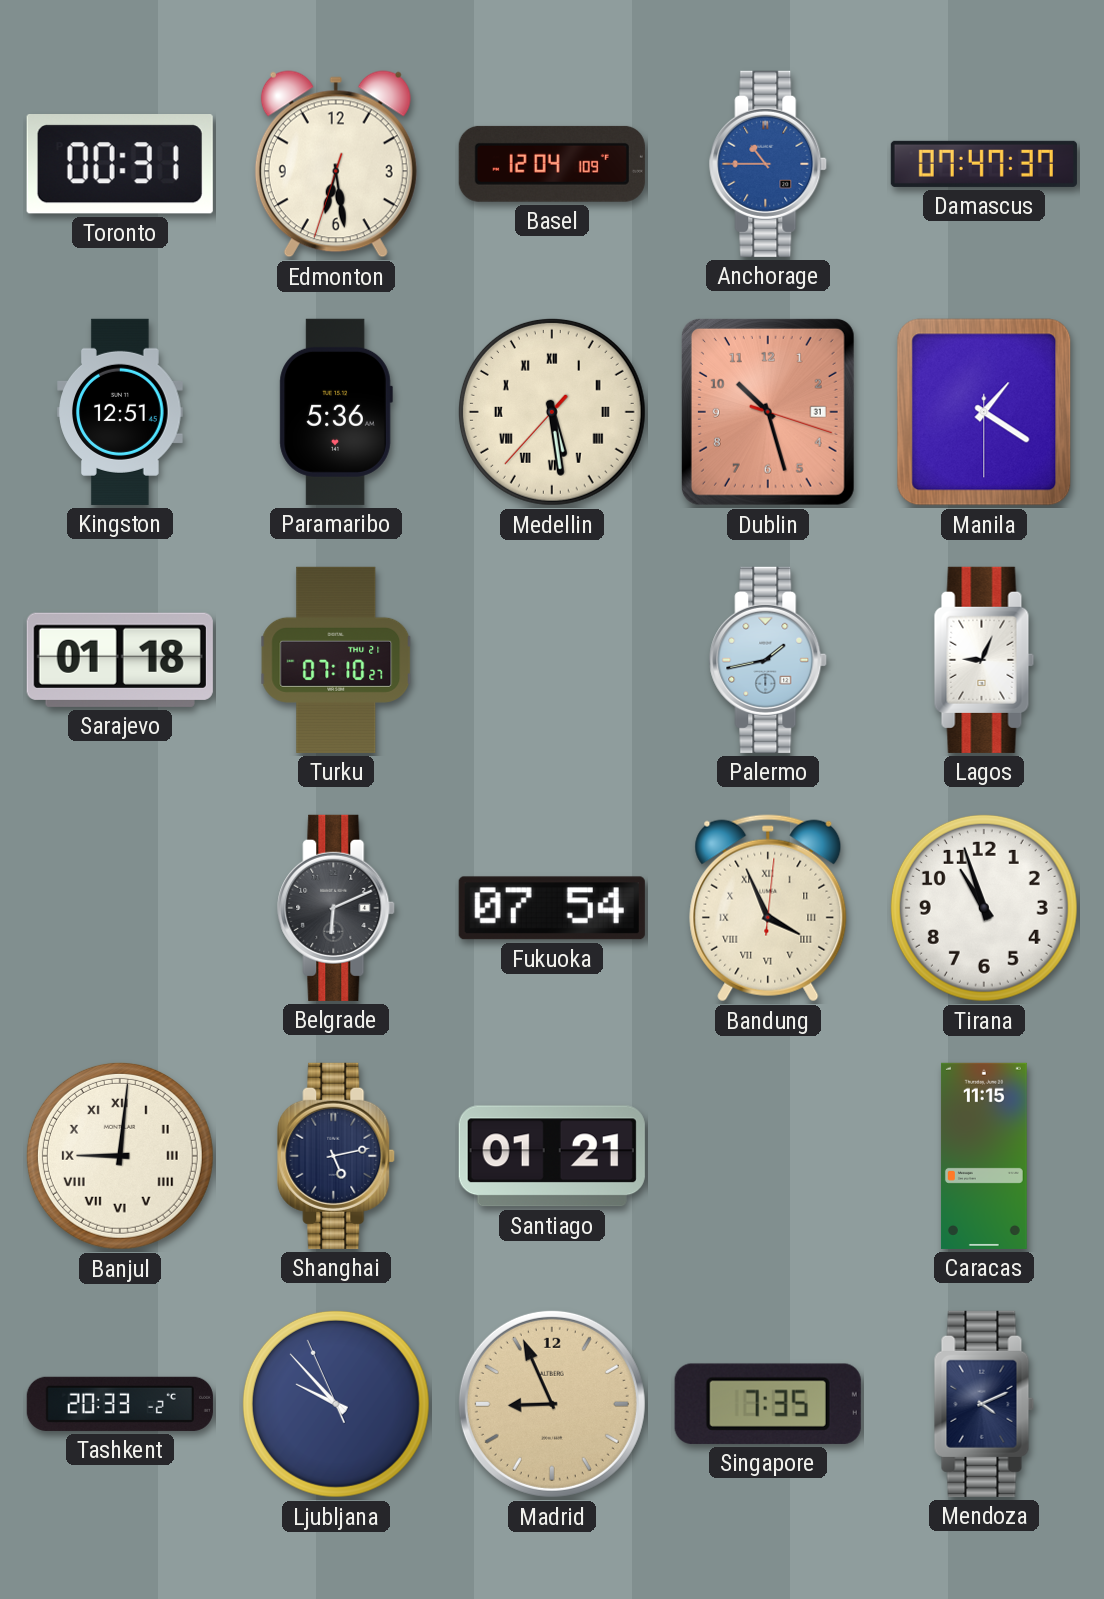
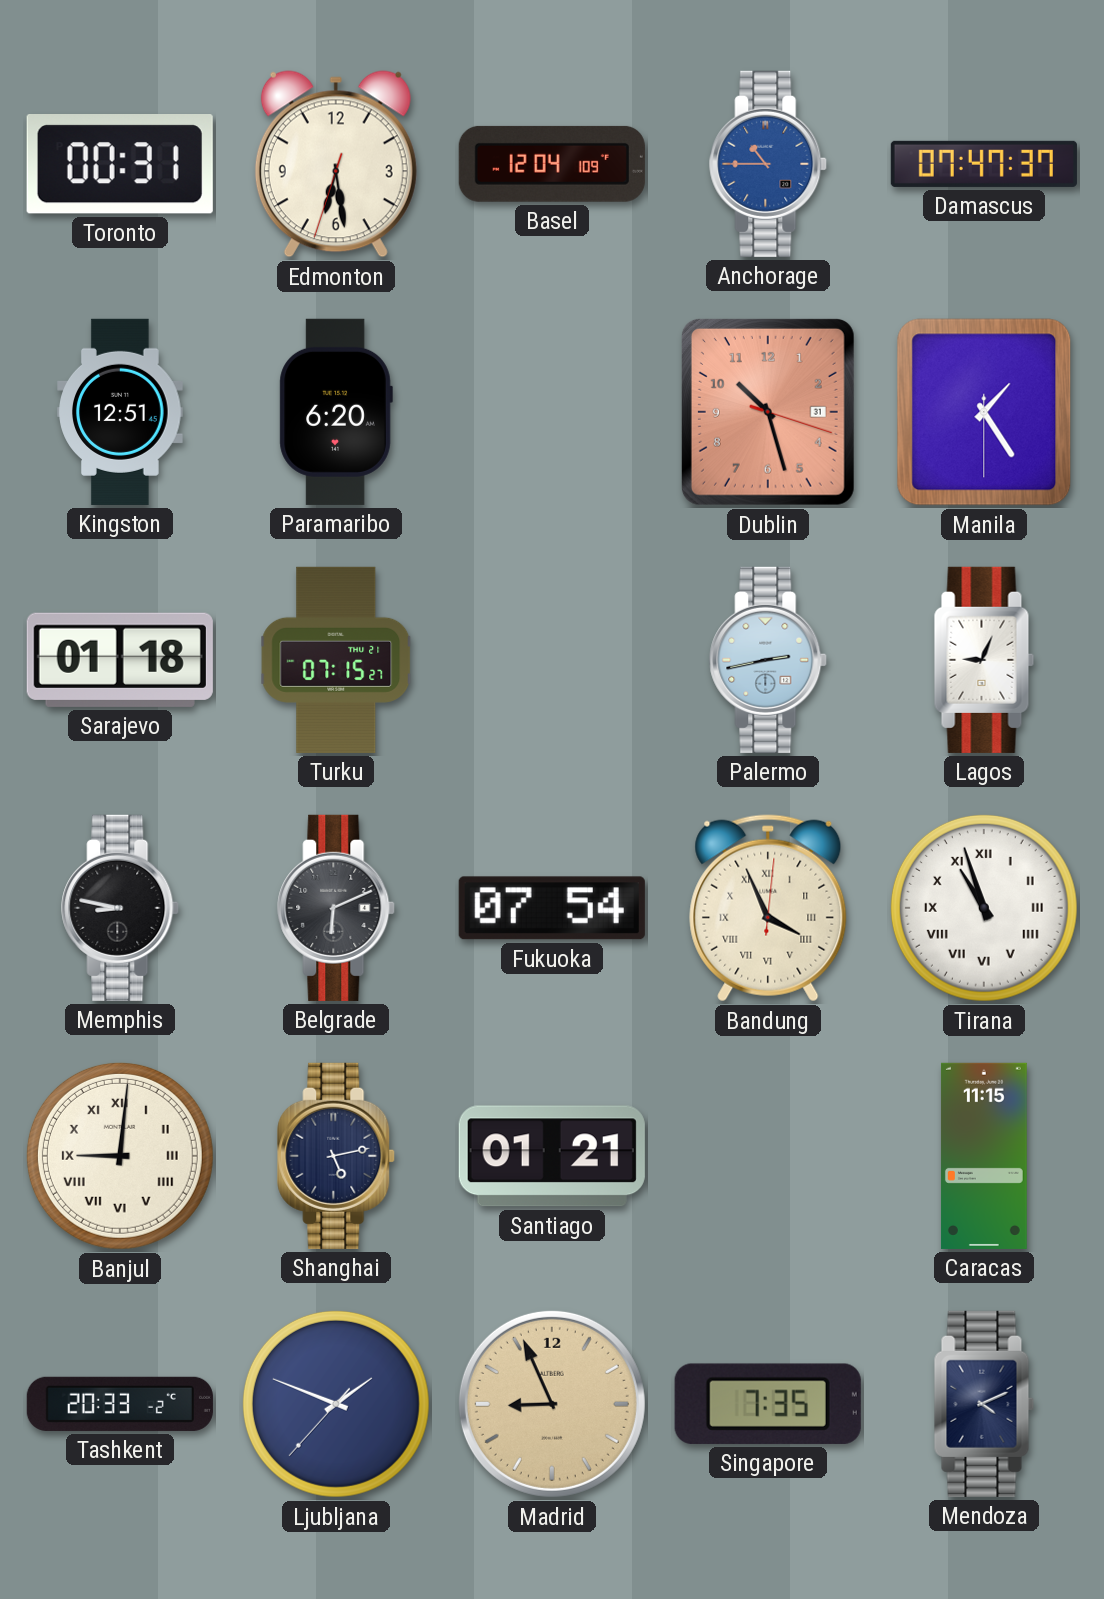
Paramaribo: 5:36 -> 6:20
Medellin: 5:28 -> none
Manila: 1:20 -> 1:24
Turku: 07:10 -> 07:15
Palermo: 1:43 -> 2:43
Memphis: none -> 8:47
Tirana numerals: Arabic -> Roman
Ljubljana: 9:52 -> 1:48
